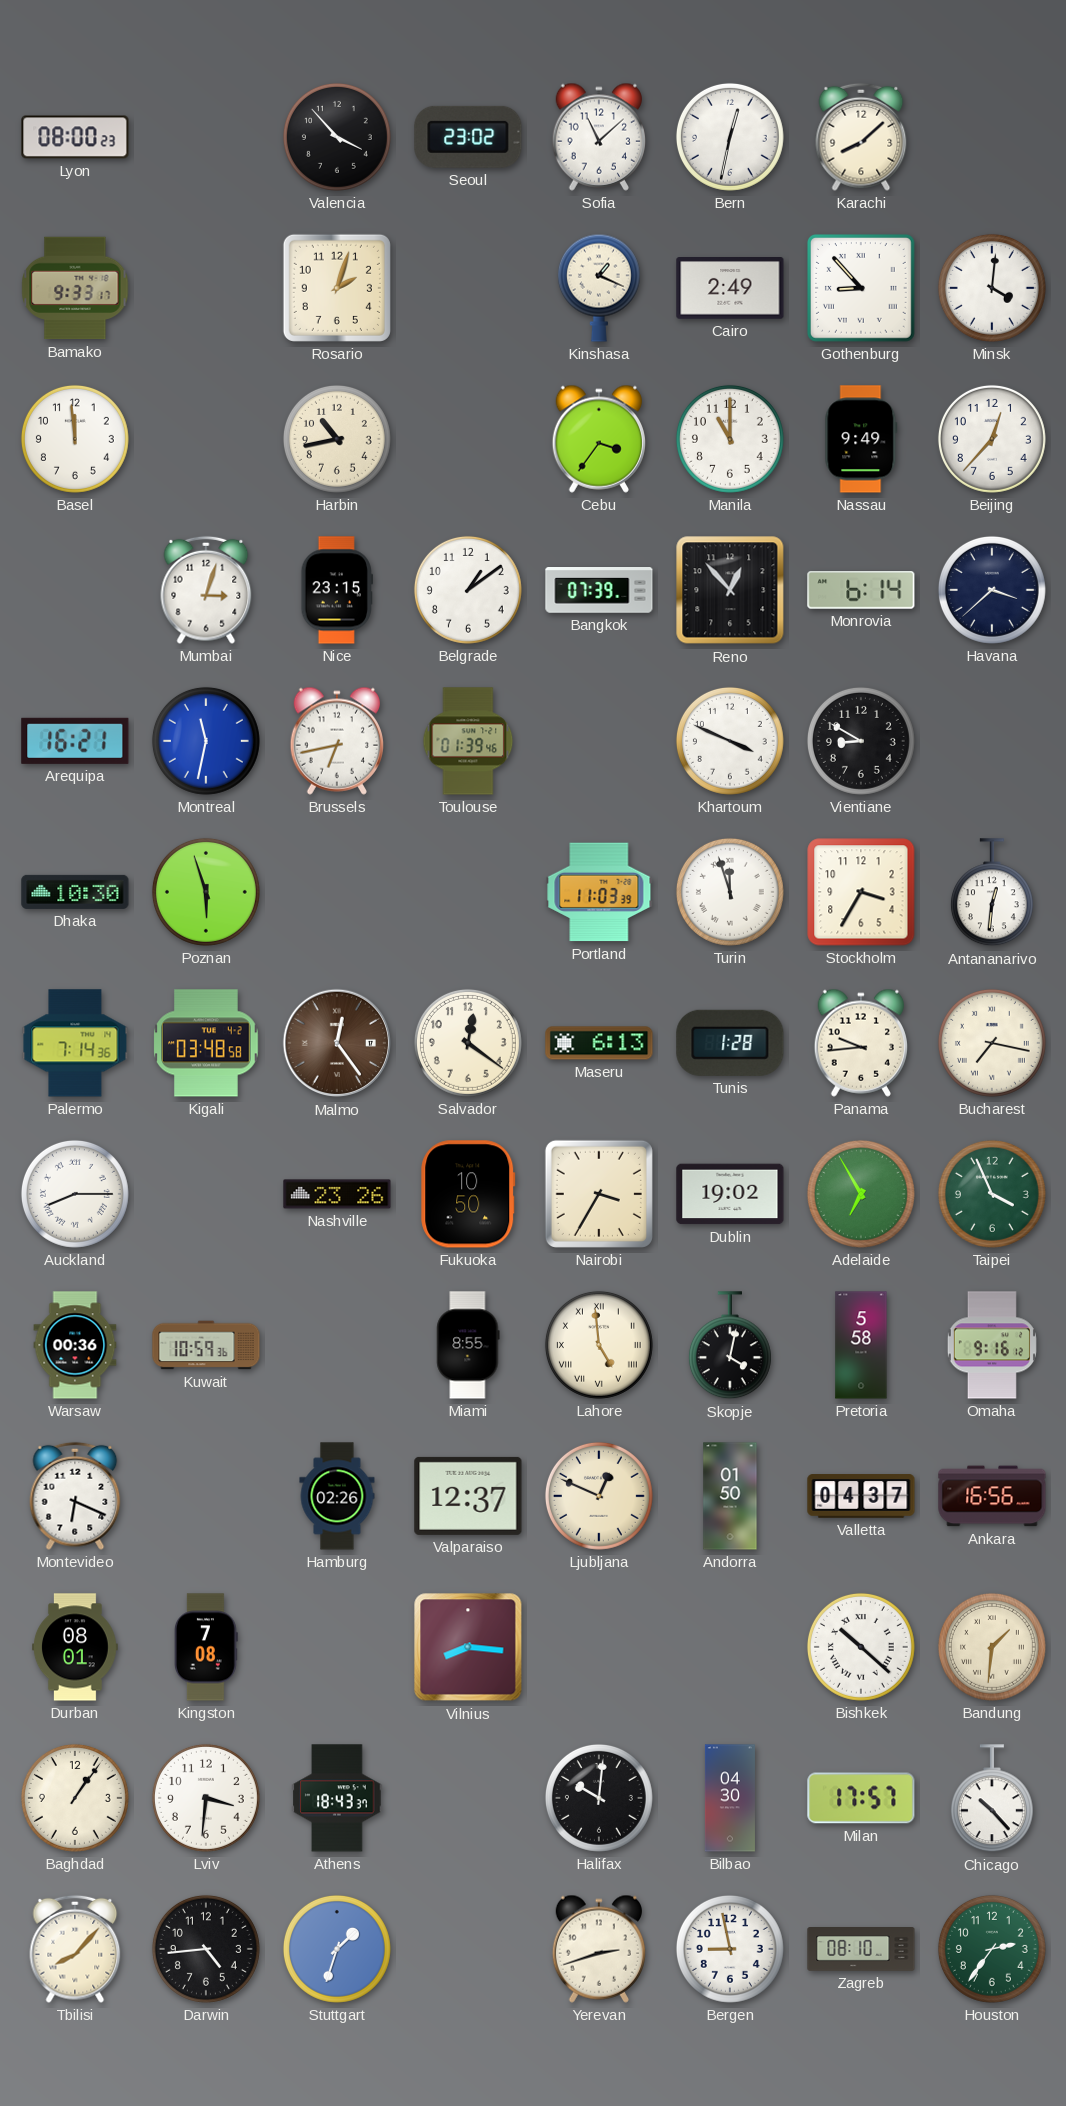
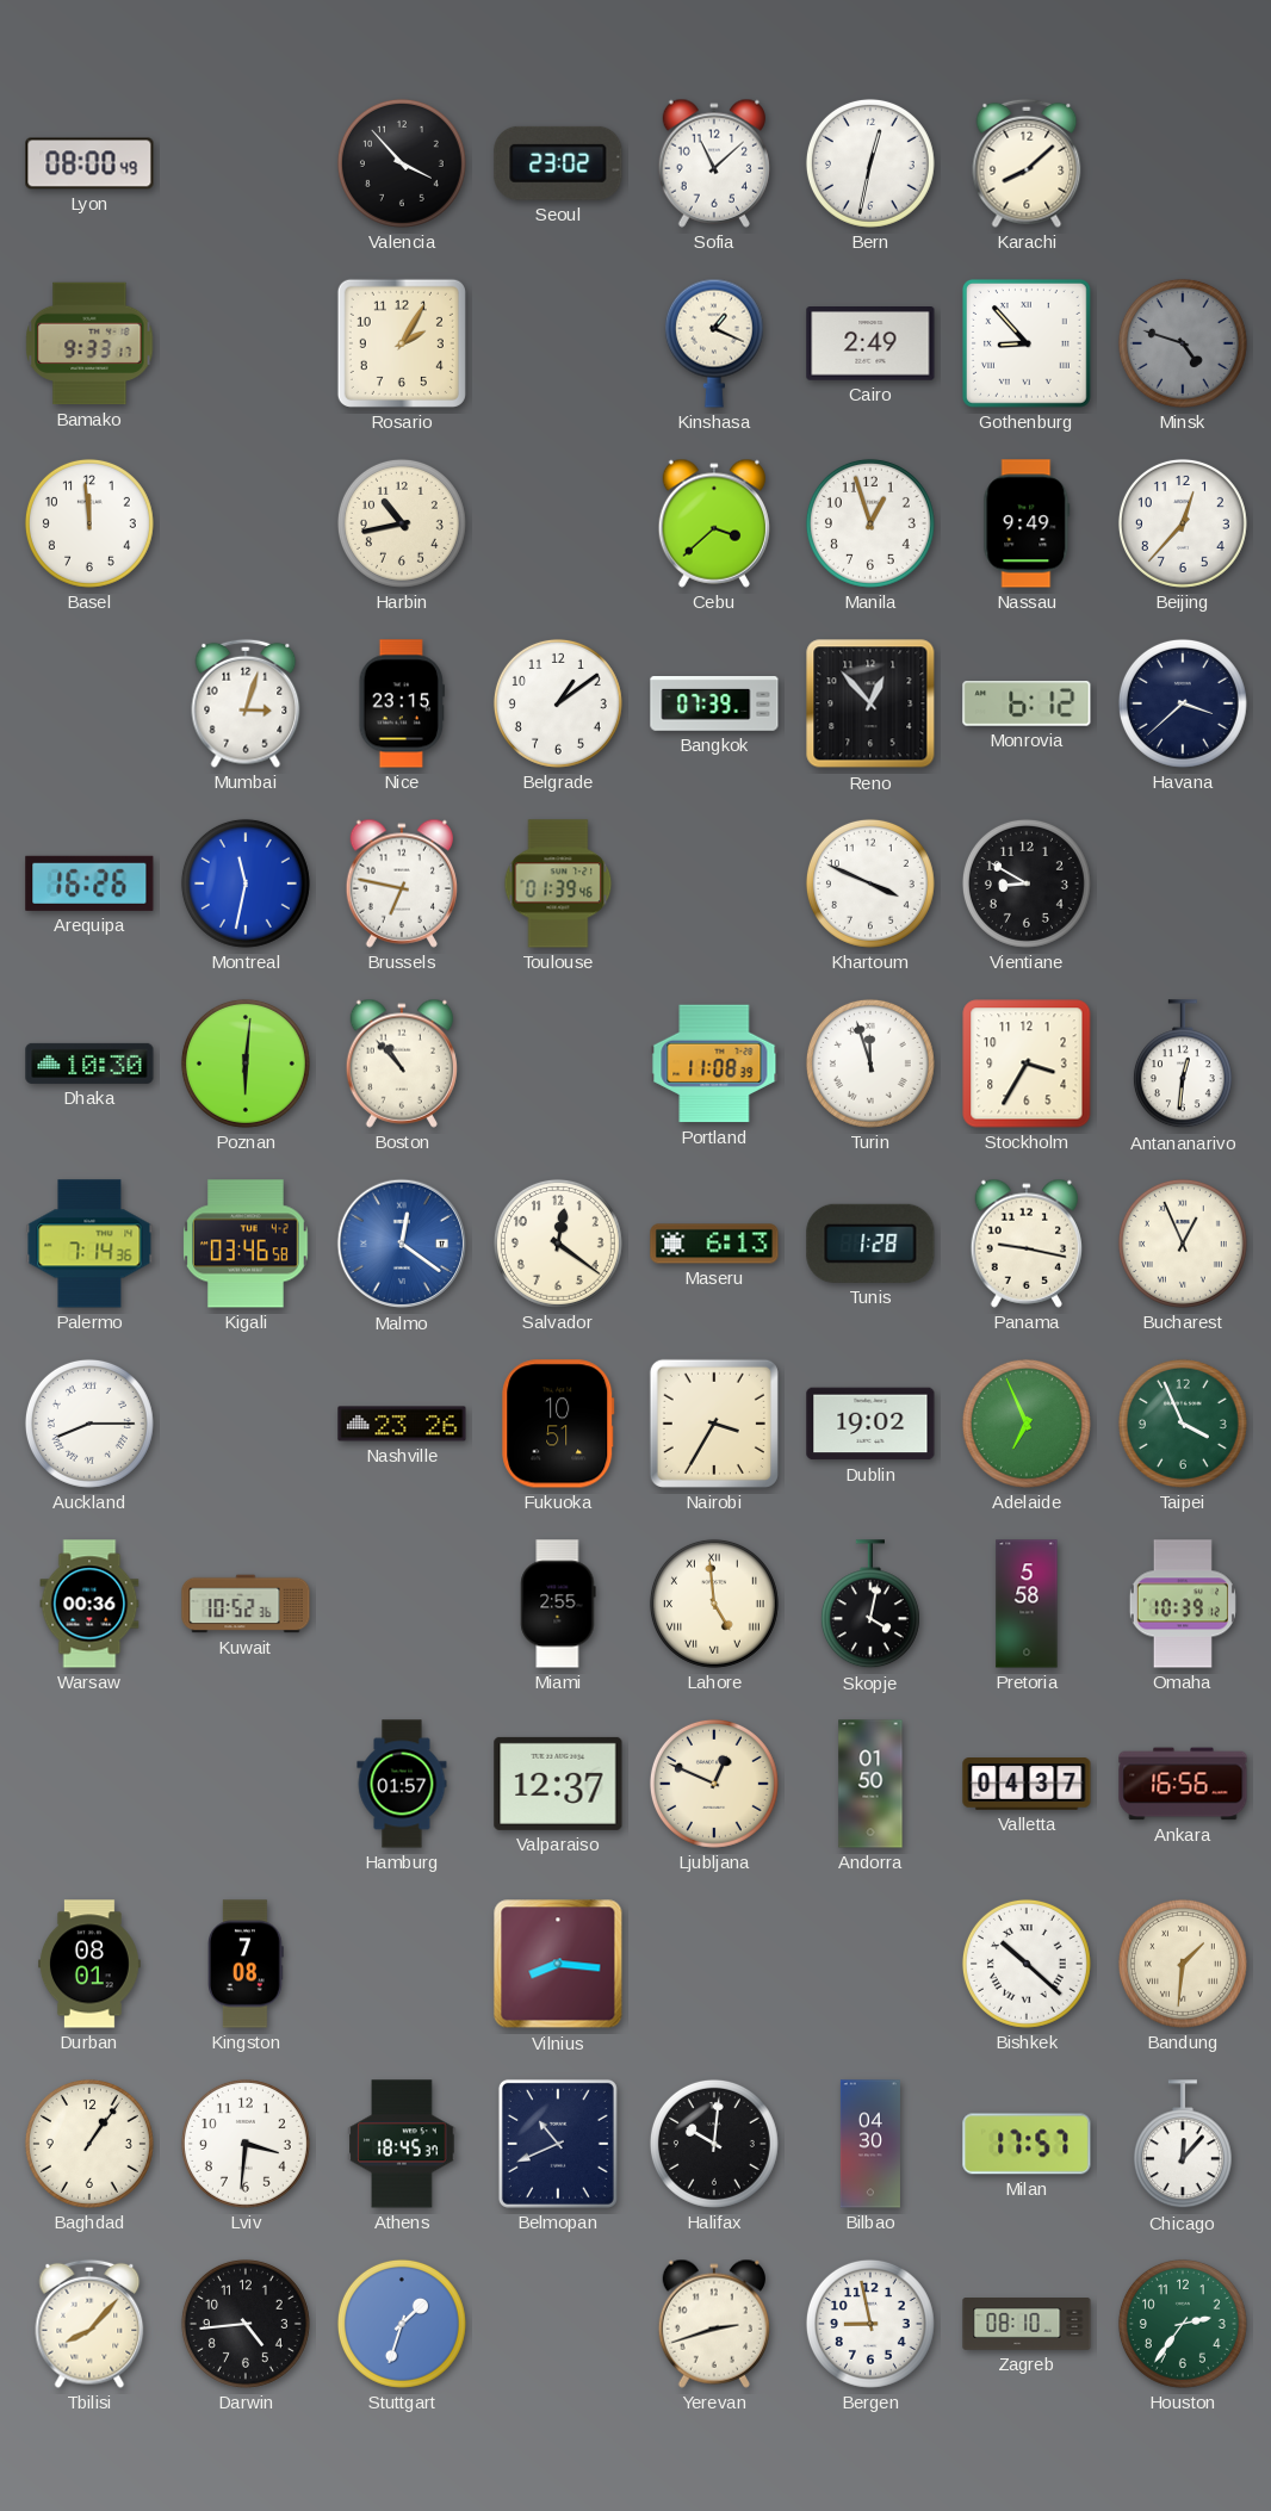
Lyon: 08:00:23 -> 08:00:49
Rosario: 2:03 -> 2:05
Minsk: 4:01 -> 4:48
Minsk dial: white -> grey
Cebu: 3:36 -> 3:38
Manila: 11:00 -> 12:57
Monrovia: 6:14 -> 6:12
Arequipa: 16:21 -> 16:26
Brussels: 6:43 -> 6:47
Poznan: 5:57 -> 6:01
Boston: none -> 10:53
Portland: 11:03 -> 11:08
Kigali: 03:48 -> 03:46
Malmo: 12:24 -> 12:21
Malmo dial: brown -> blue
Panama: 9:44 -> 9:17
Bucharest: 7:17 -> 12:56
Fukuoka: 10:50 -> 10:51
Adelaide: 6:55 -> 6:56
Kuwait: 10:59 -> 10:52
Miami: 8:55 -> 2:55
Omaha: 9:16 -> 10:39
Montevideo: 6:19 -> none
Hamburg: 02:26 -> 01:57
Athens: 18:43 -> 18:45
Belmopan: none -> 10:41
Chicago: 10:23 -> 12:07
